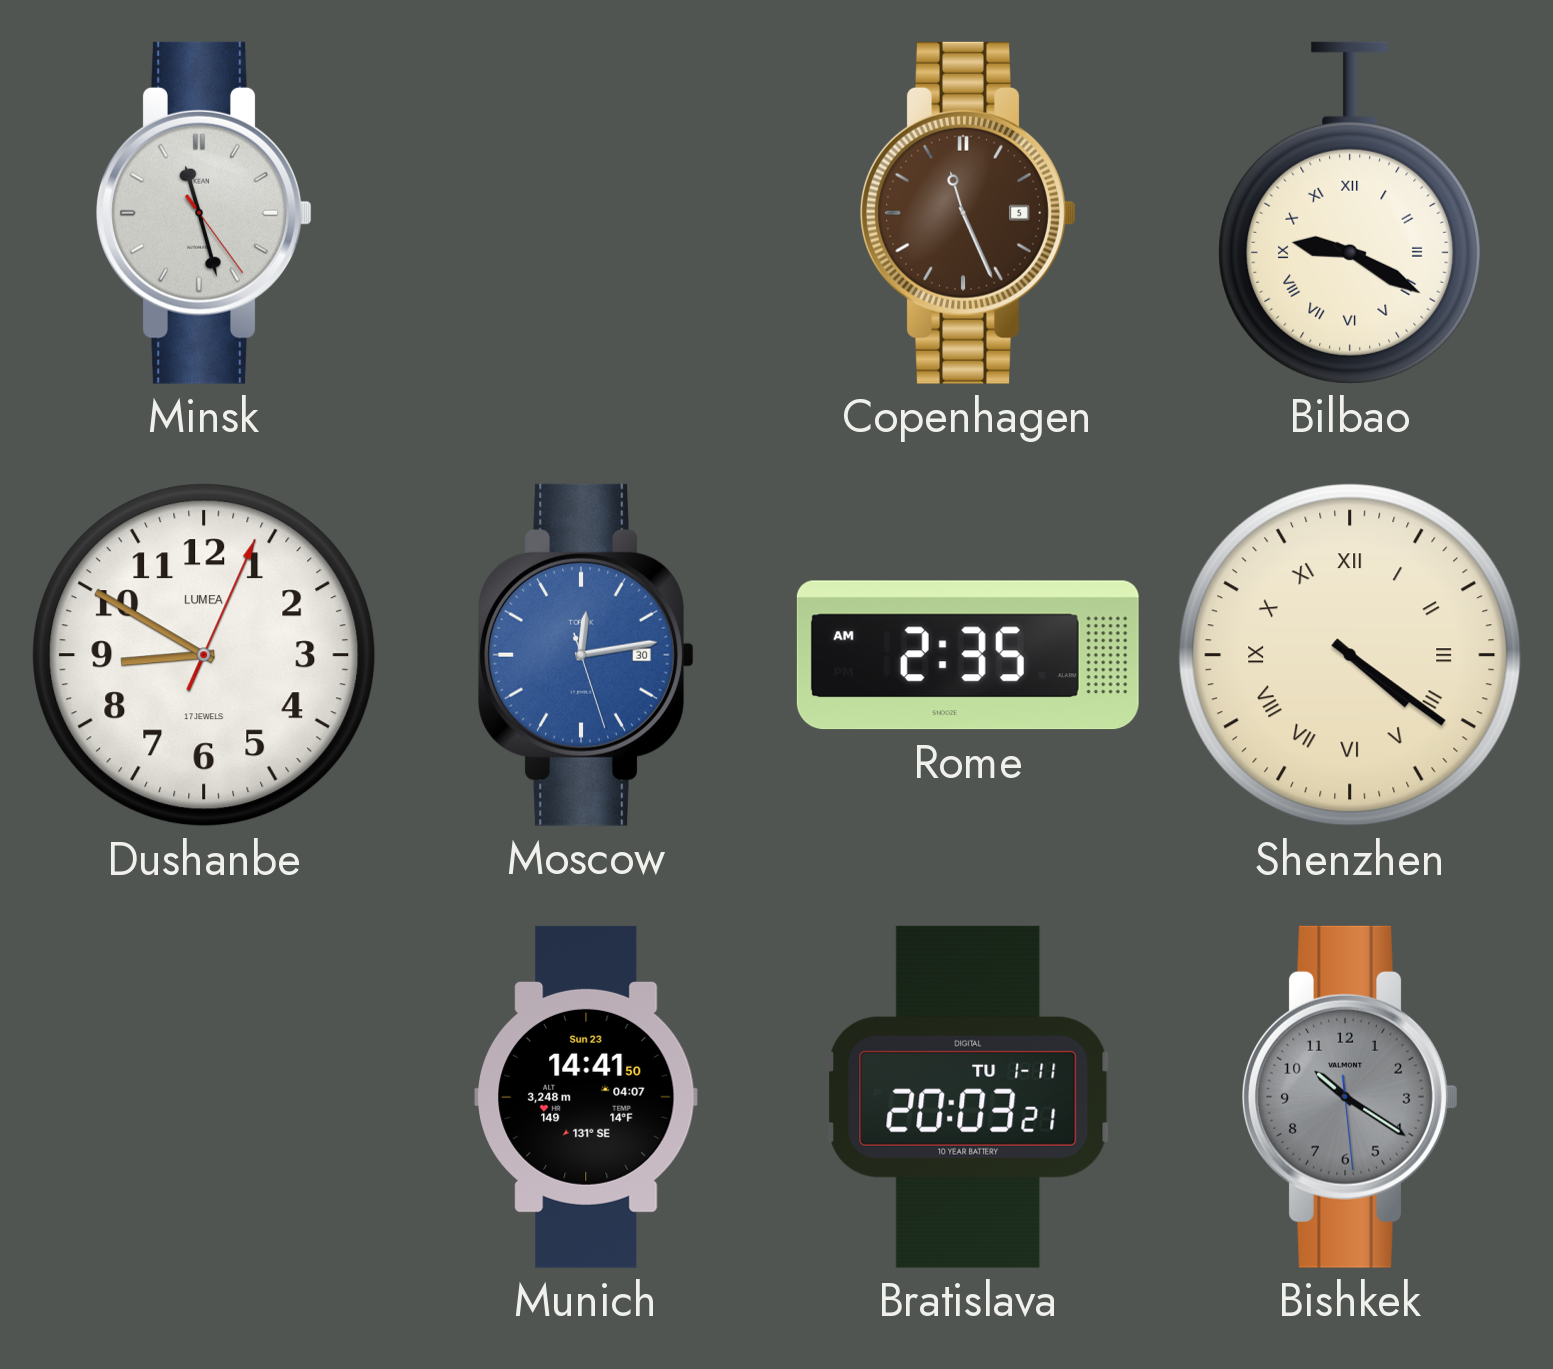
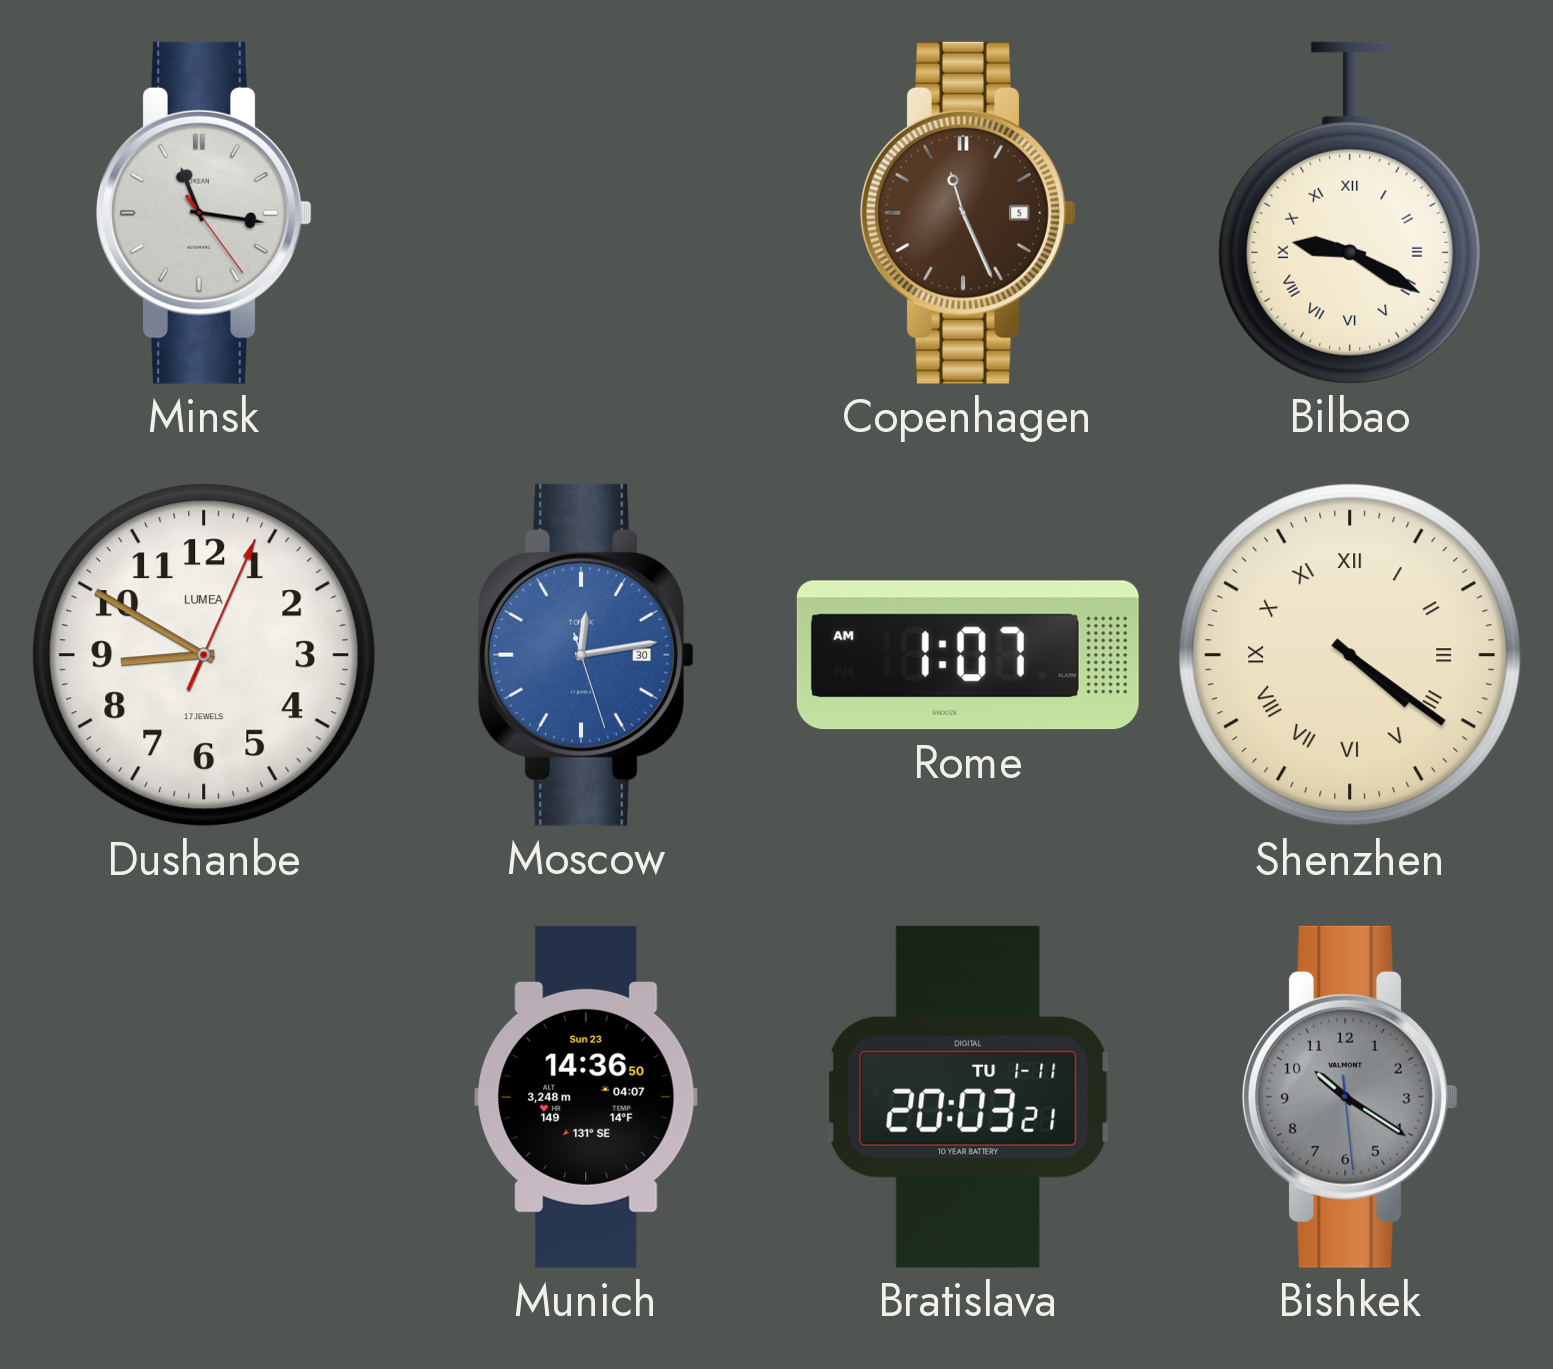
Minsk: 11:27 -> 11:16
Rome: 2:35 -> 1:07
Munich: 14:41 -> 14:36
